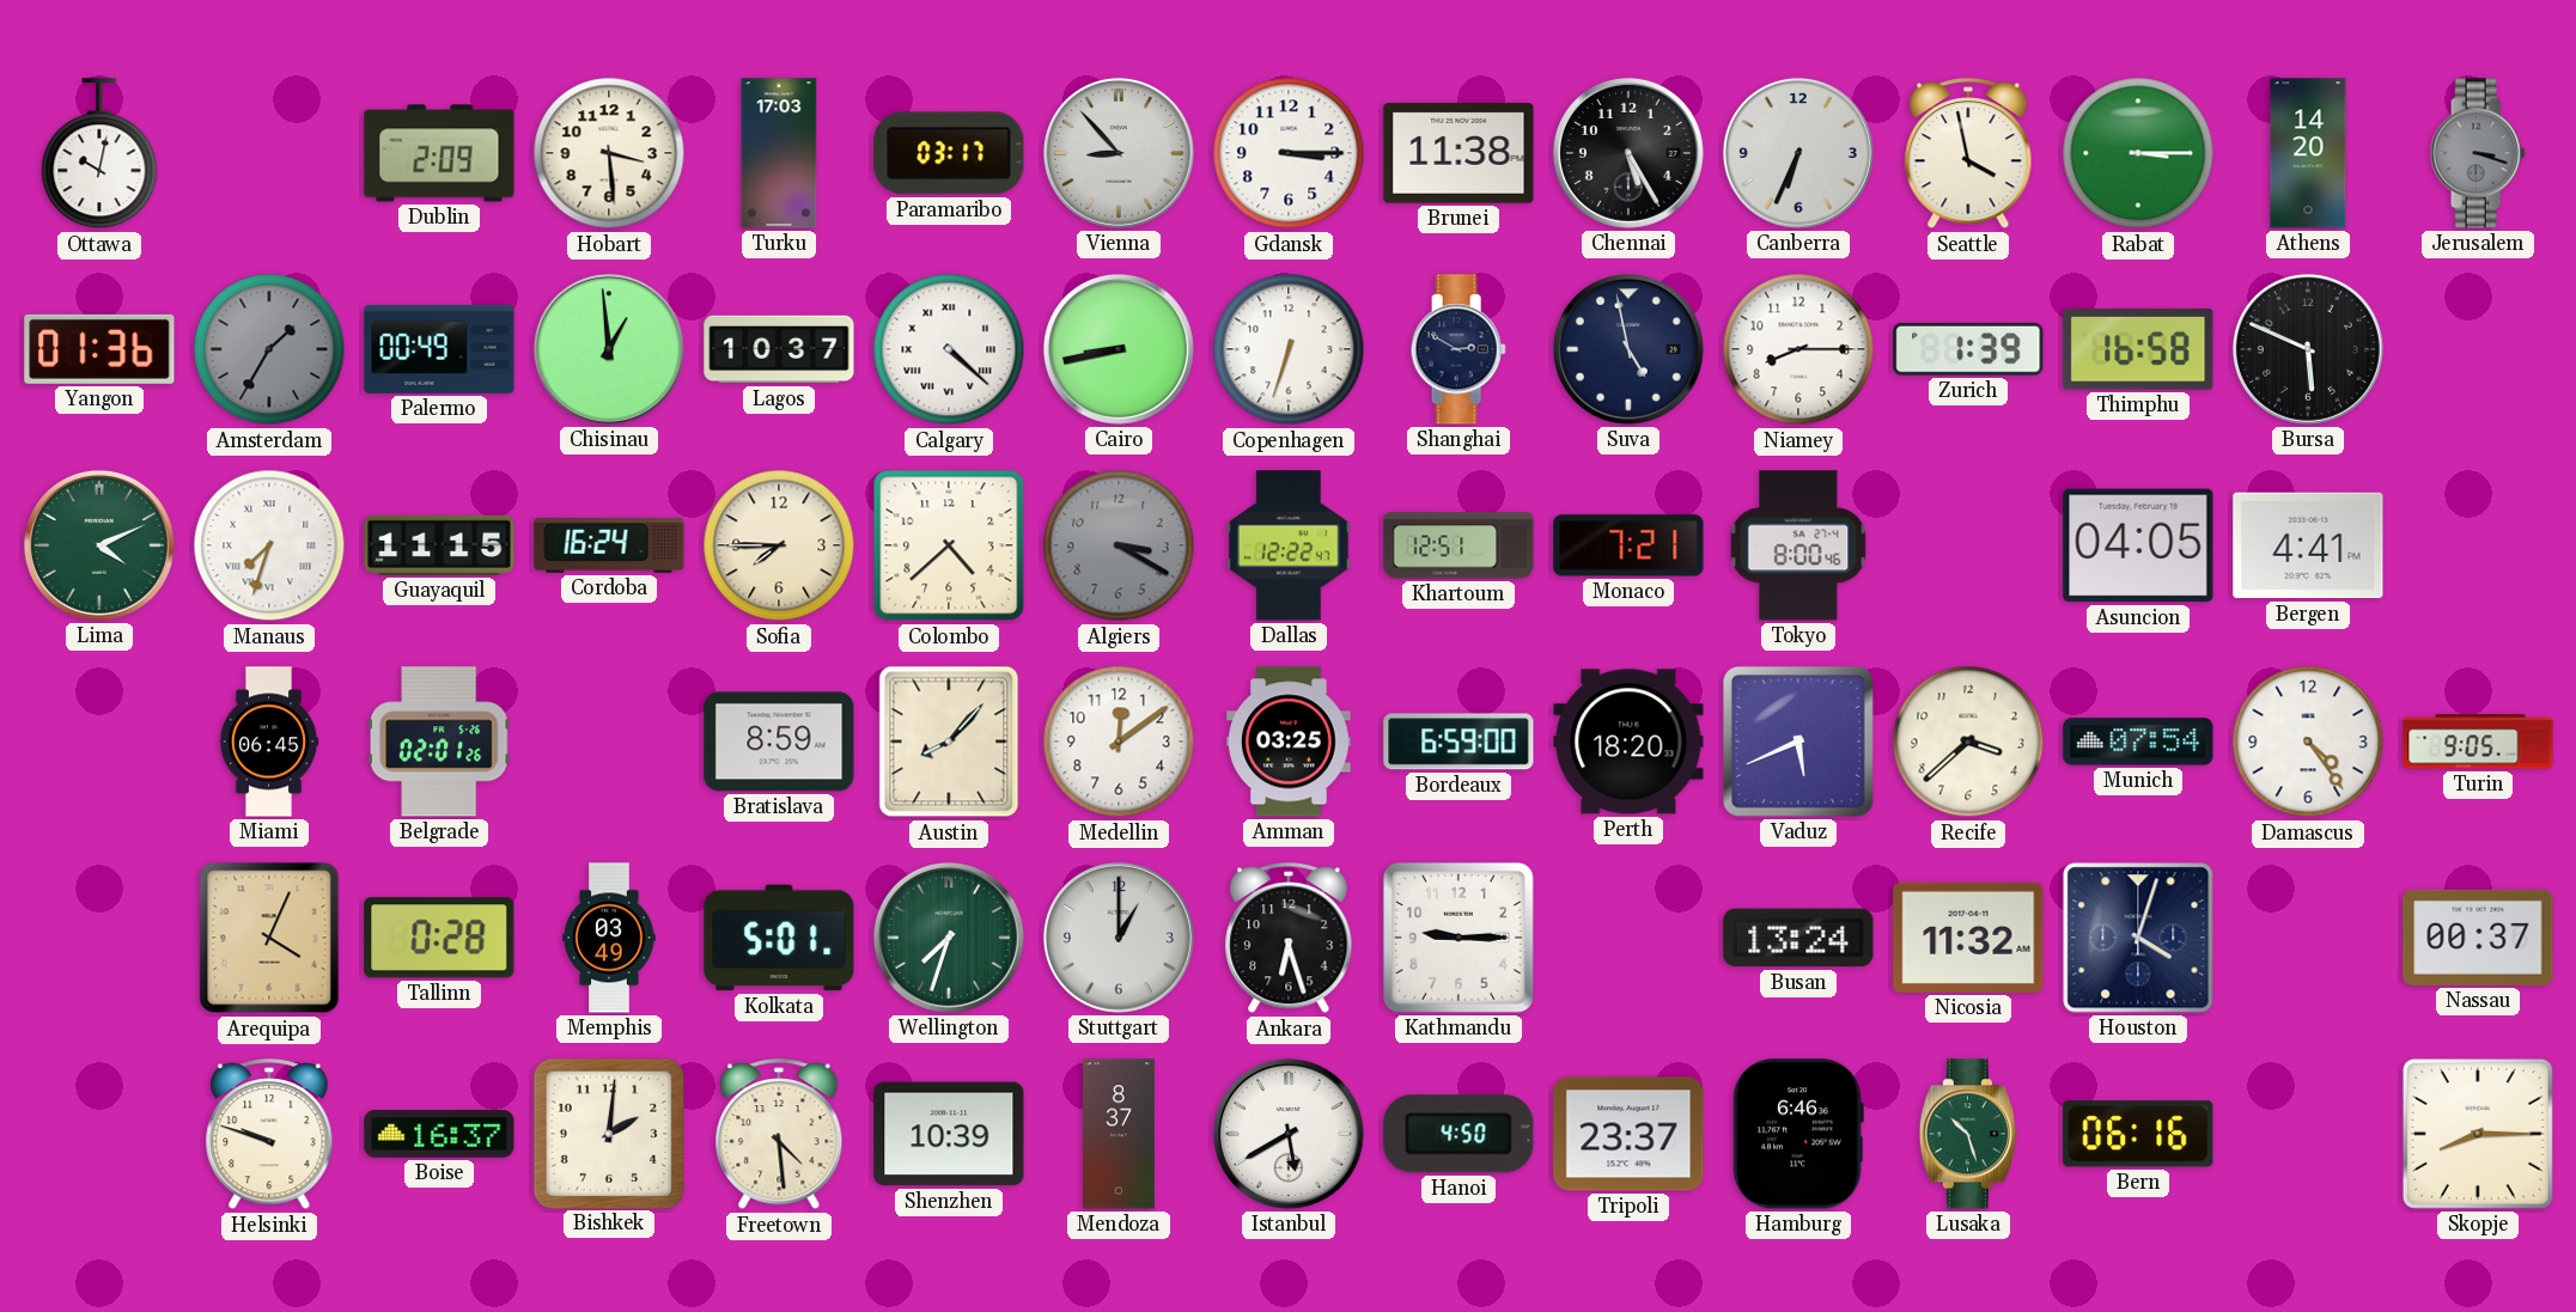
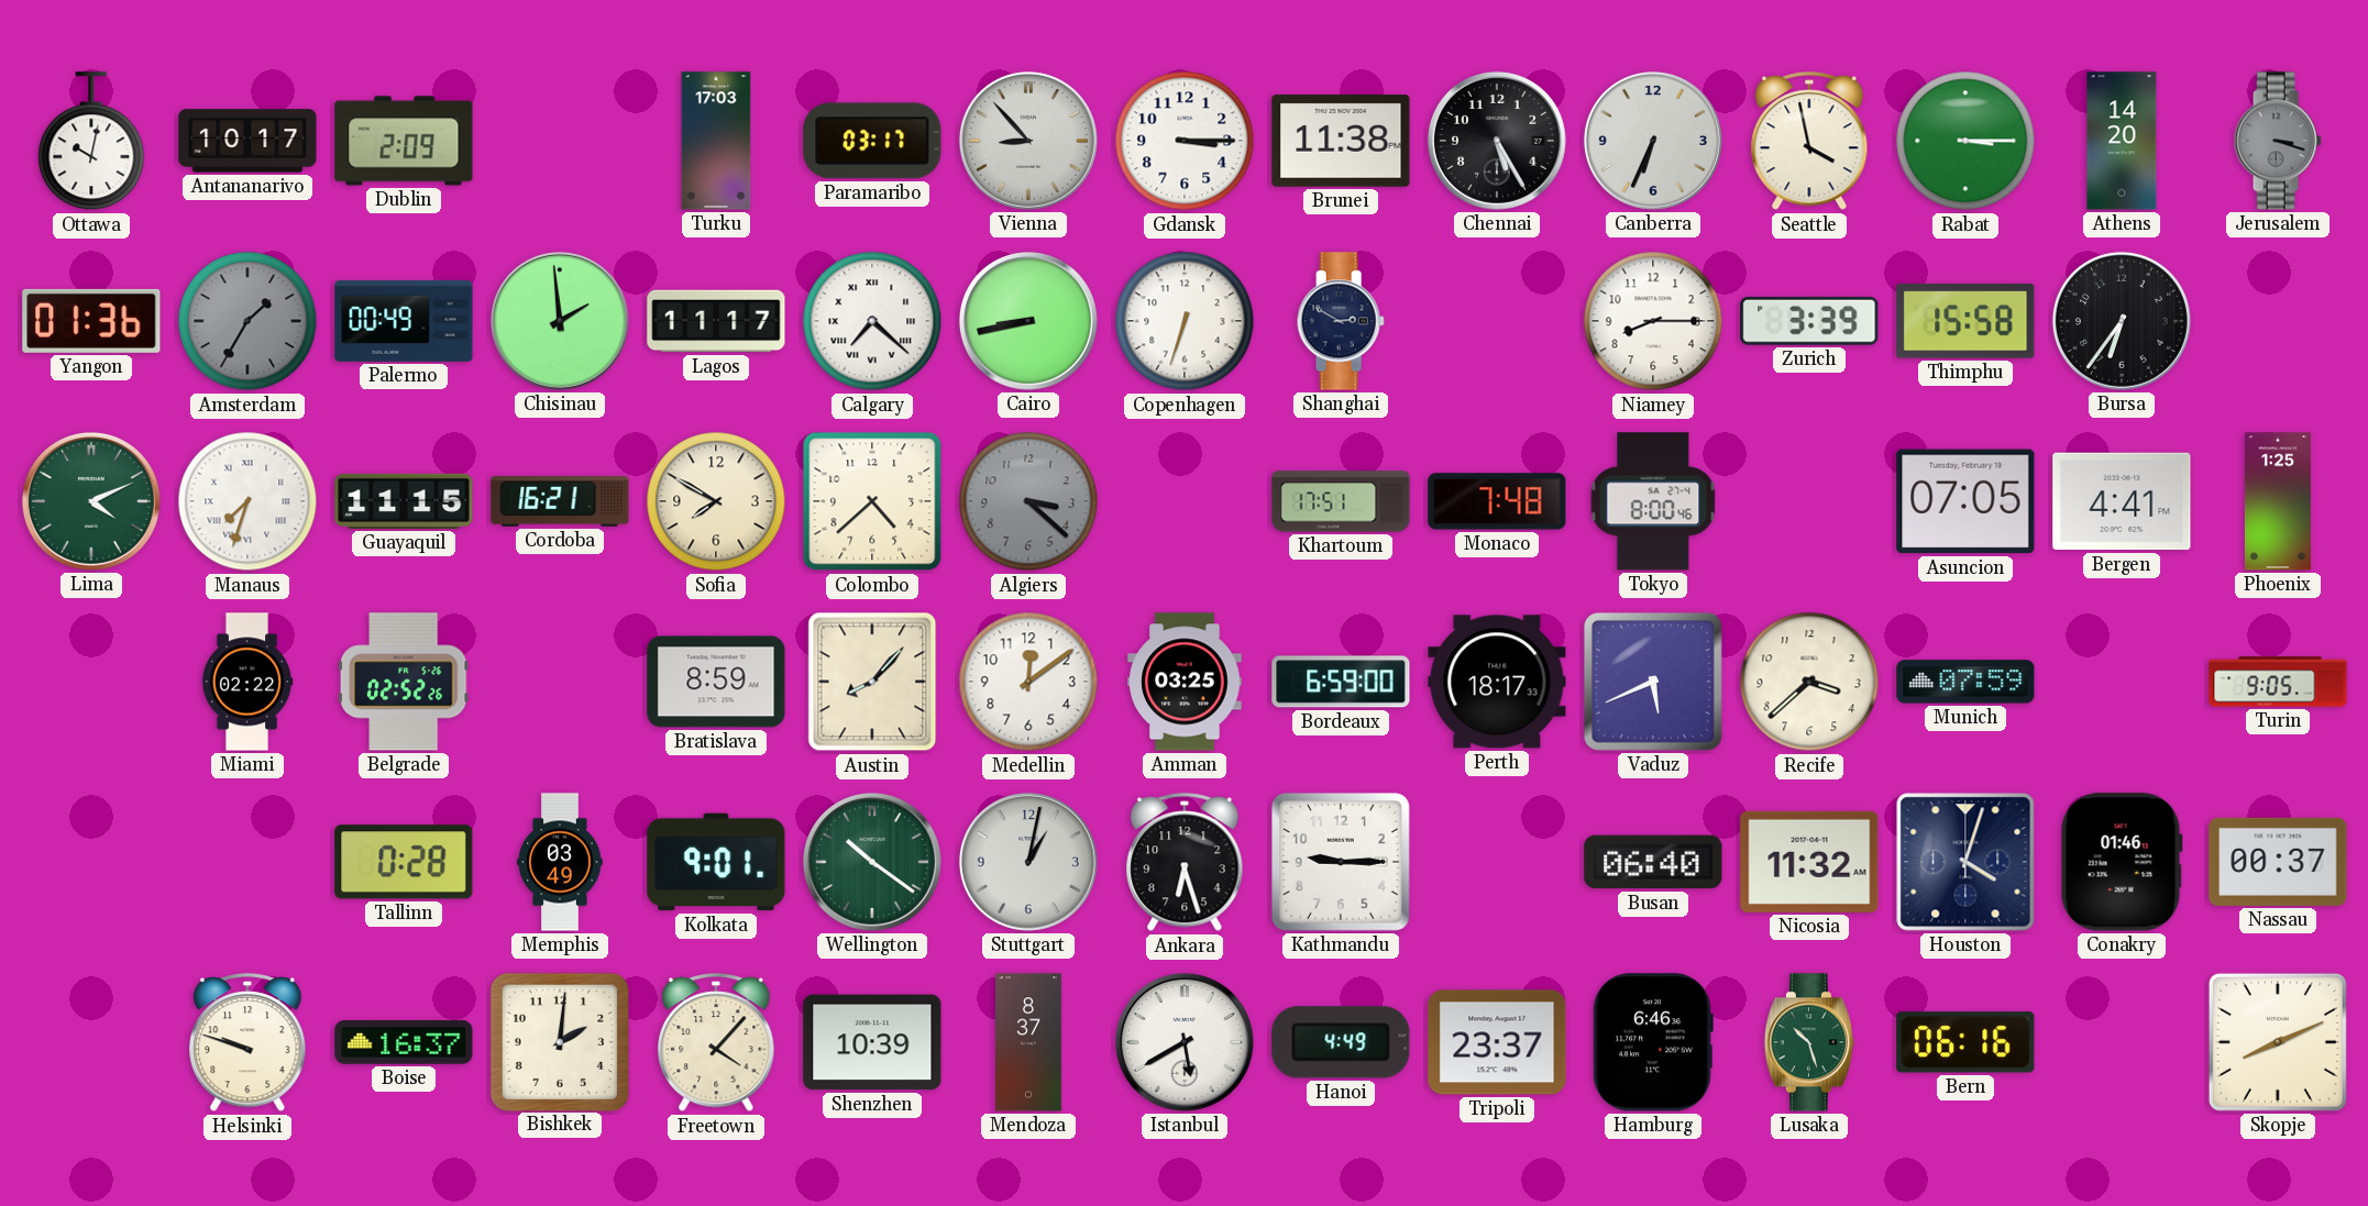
Antananarivo: none -> 10:17
Hobart: 3:29 -> none
Chisinau: 12:59 -> 1:59
Lagos: 10:37 -> 11:17
Calgary: 4:22 -> 7:22
Suva: 4:58 -> none
Zurich: 1:39 -> 3:39
Thimphu: 16:58 -> 15:58
Bursa: 5:49 -> 6:36
Cordoba: 16:24 -> 16:21
Sofia: 7:45 -> 7:50
Algiers: 3:20 -> 3:22
Dallas: 12:22 -> none
Khartoum: 12:51 -> 17:51
Monaco: 7:21 -> 7:48
Asuncion: 04:05 -> 07:05
Phoenix: none -> 1:25
Miami: 06:45 -> 02:22
Belgrade: 02:01 -> 02:52
Perth: 18:20 -> 18:17
Munich: 07:54 -> 07:59
Damascus: 4:24 -> none
Arequipa: 4:04 -> none
Kolkata: 5:01 -> 9:01
Wellington: 7:33 -> 10:21
Stuttgart: 1:00 -> 1:02
Busan: 13:24 -> 06:40
Conakry: none -> 01:46
Freetown: 4:29 -> 4:07
Hanoi: 4:50 -> 4:49
Skopje: 8:15 -> 8:11
